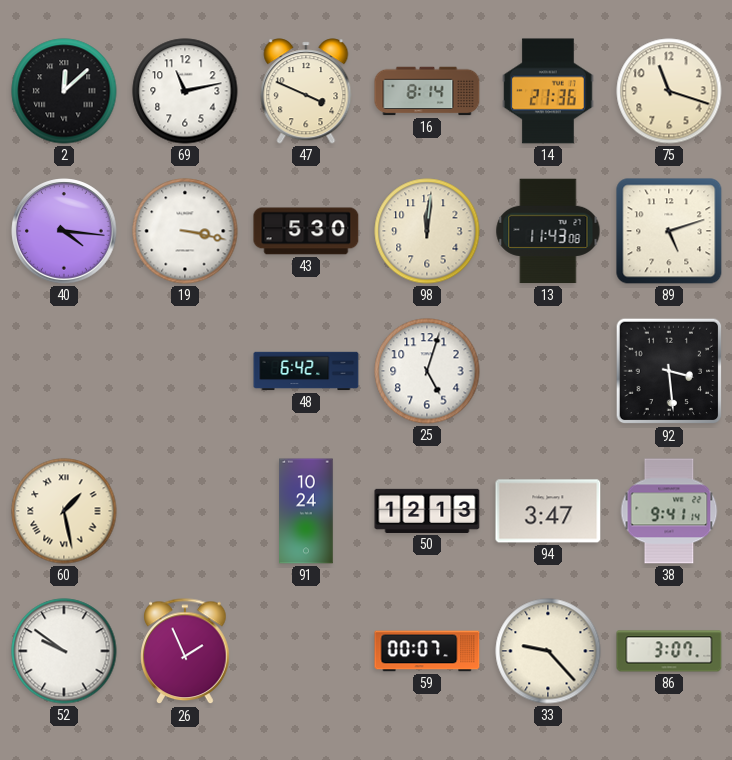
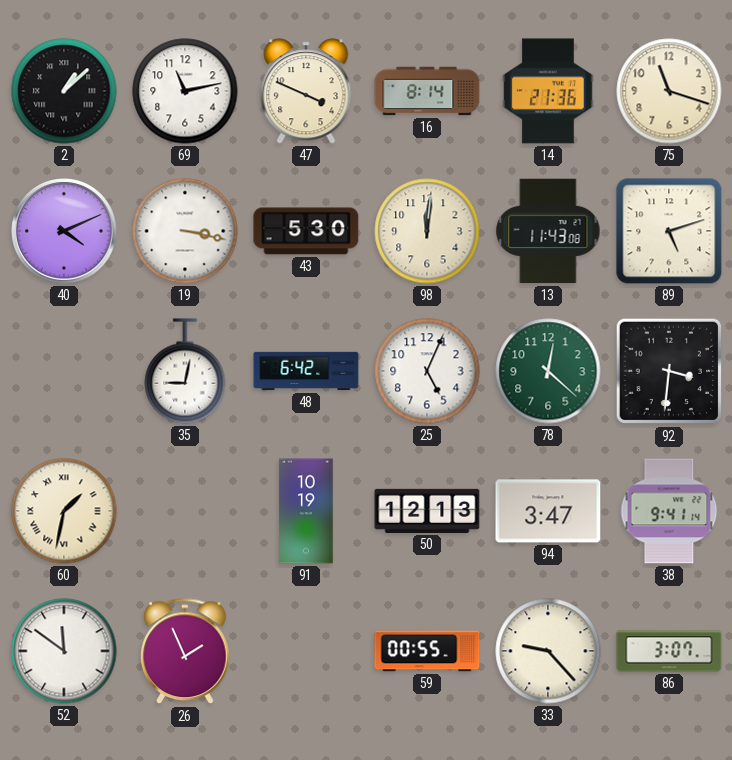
2: 12:08 -> 1:08
40: 4:16 -> 4:11
35: none -> 9:02
25: 5:03 -> 5:04
78: none -> 12:22
92: 3:29 -> 3:31
60: 1:28 -> 1:32
91: 10:24 -> 10:19
52: 9:51 -> 11:51
59: 00:07 -> 00:55
